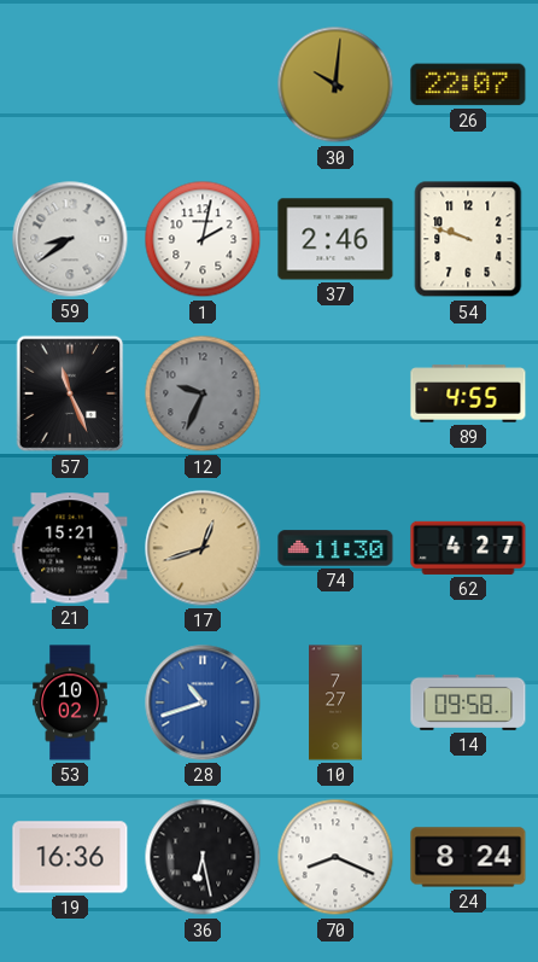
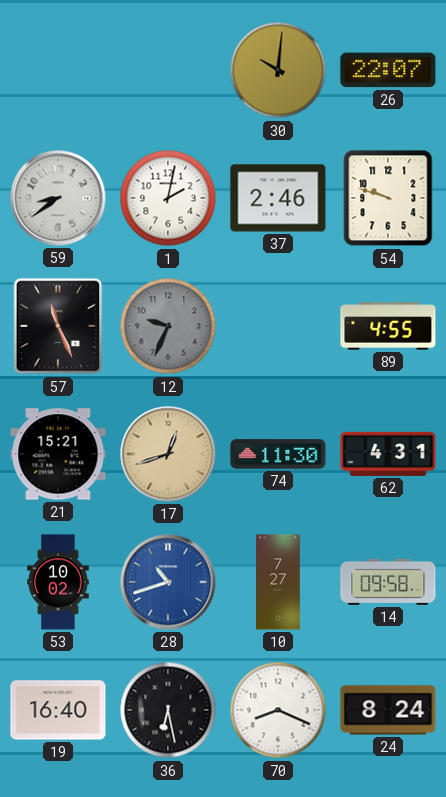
62: 4:27 -> 4:31
19: 16:36 -> 16:40
